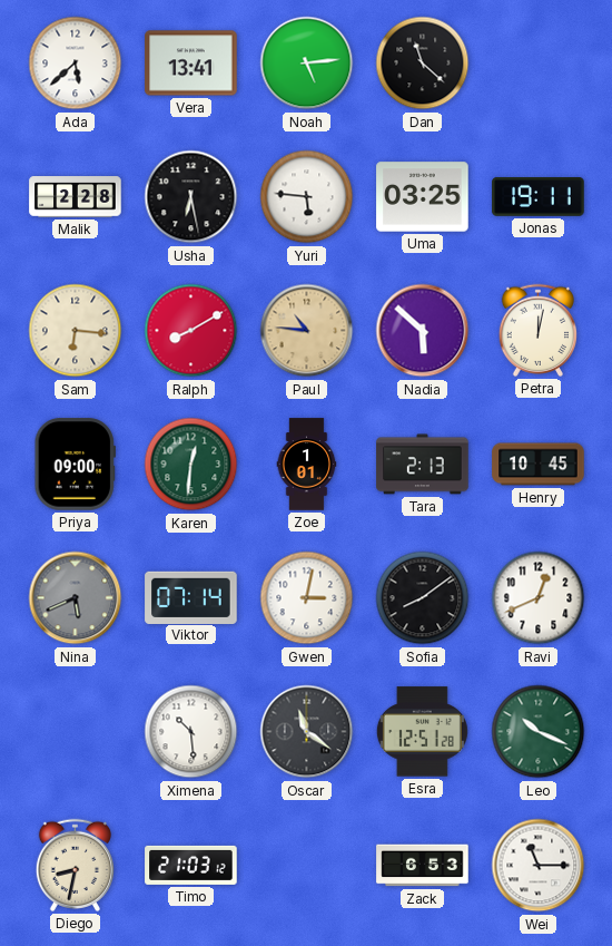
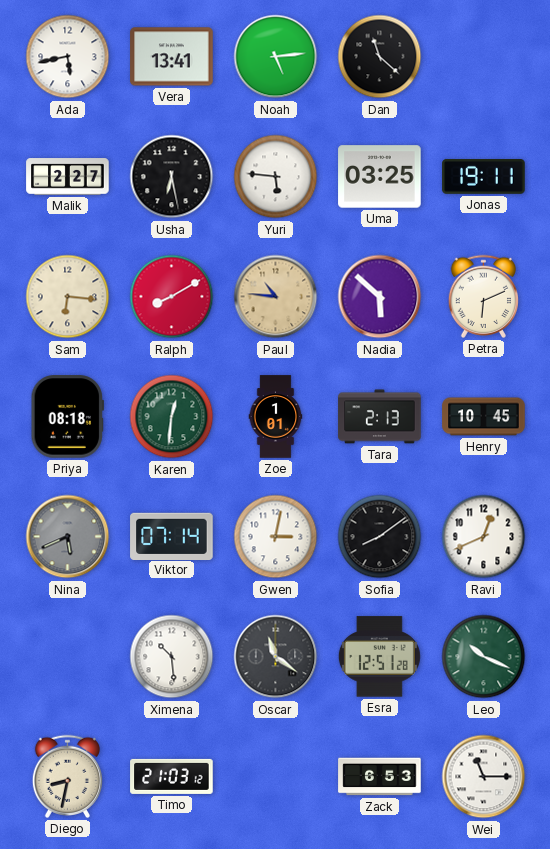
Ada: 5:38 -> 5:43
Malik: 2:28 -> 2:27
Petra: 12:02 -> 6:11
Priya: 09:00 -> 08:18
